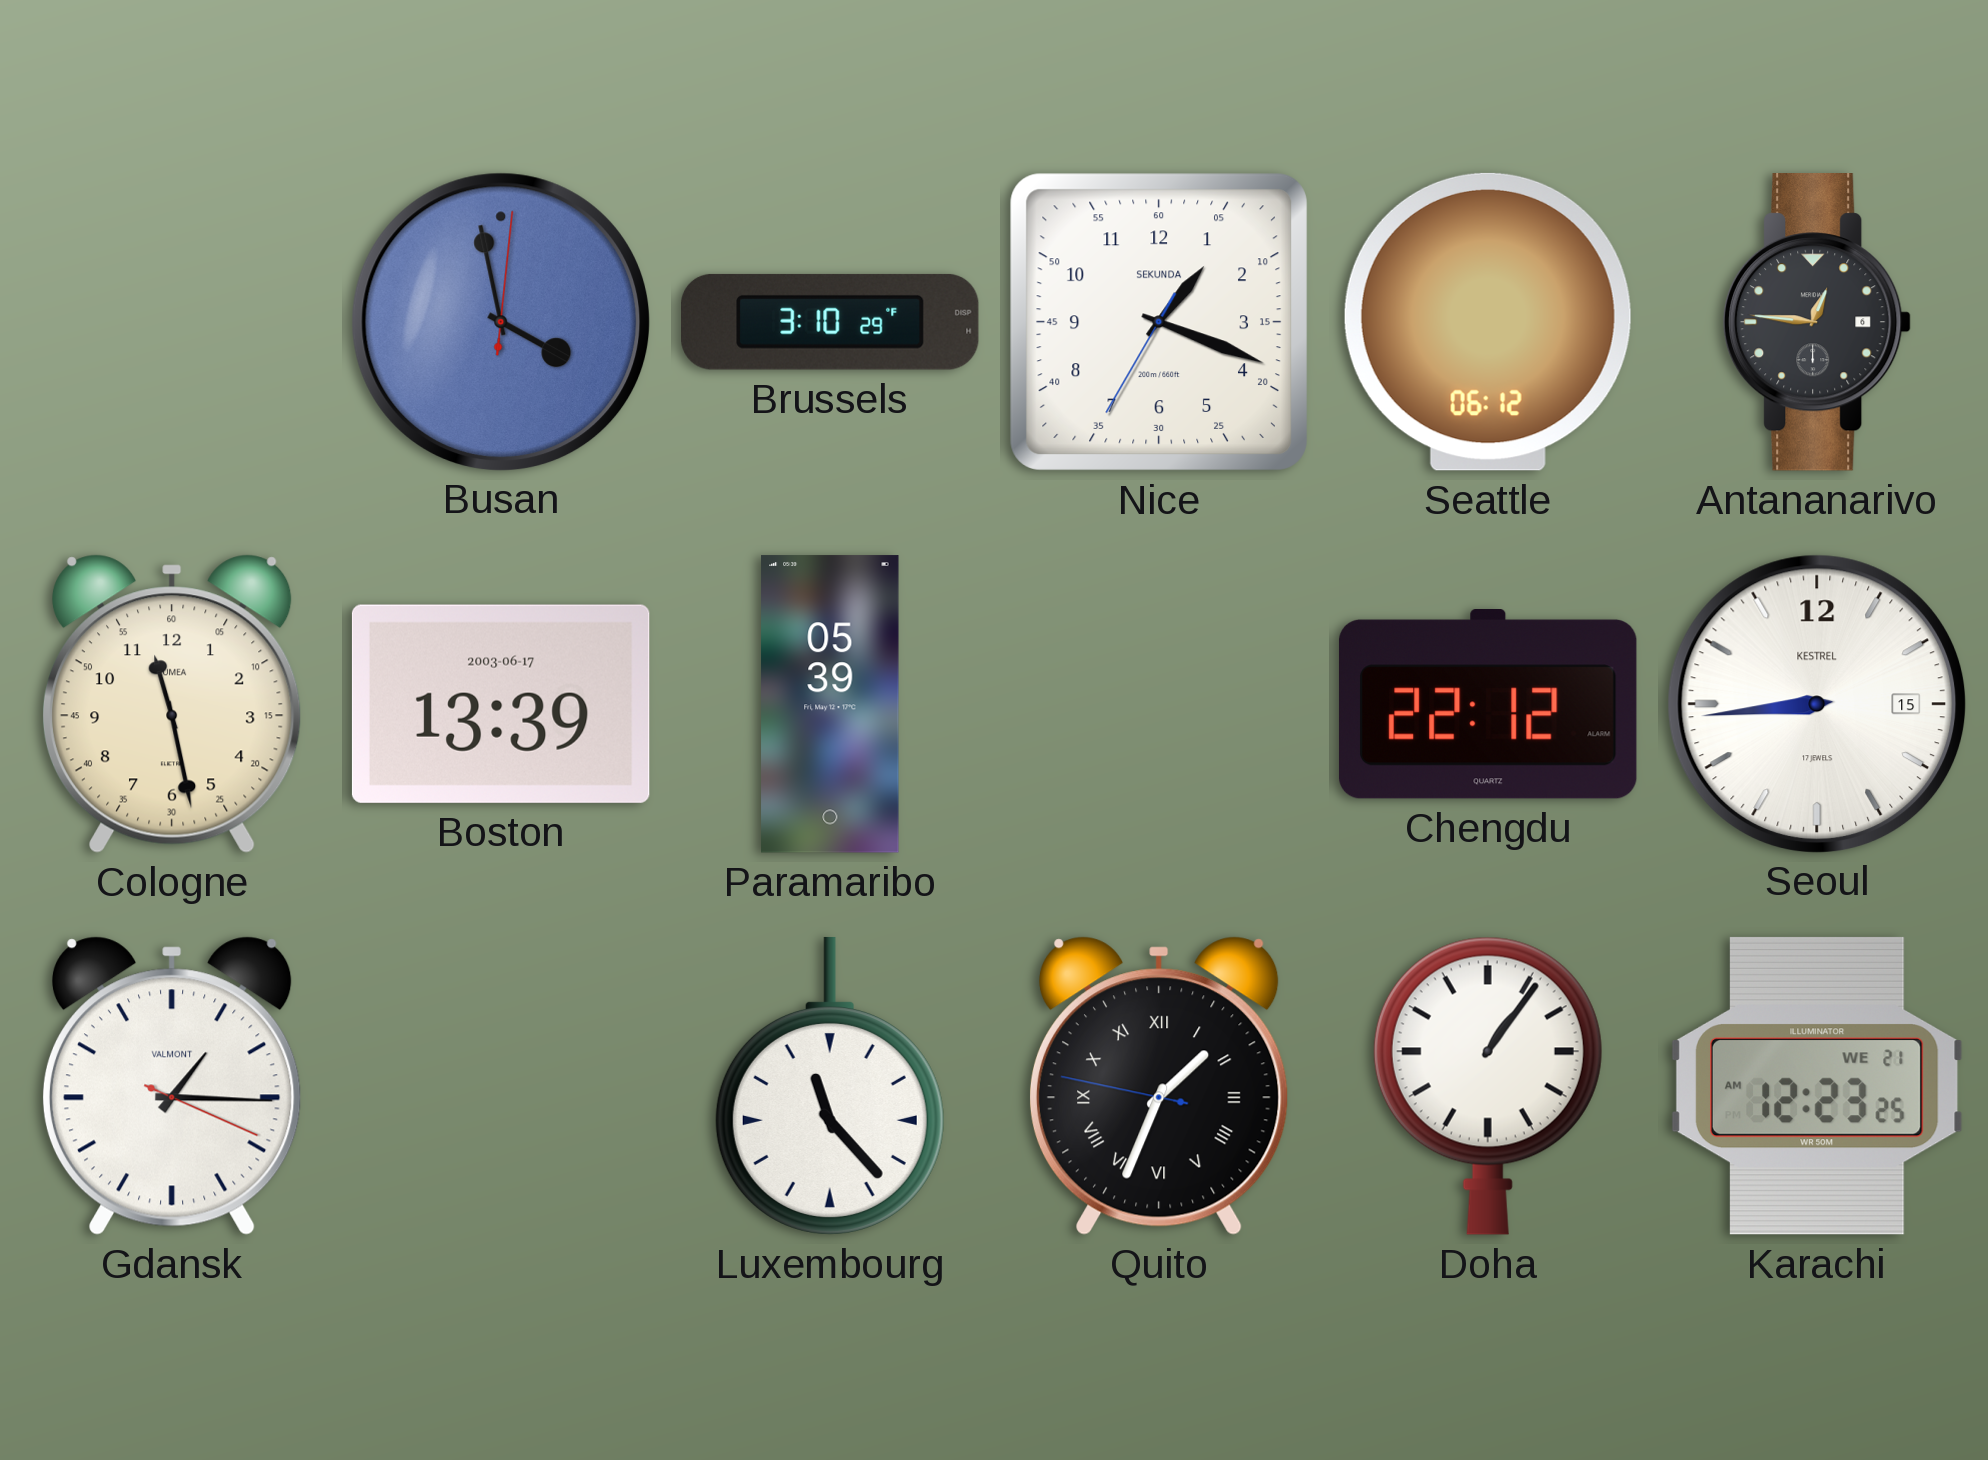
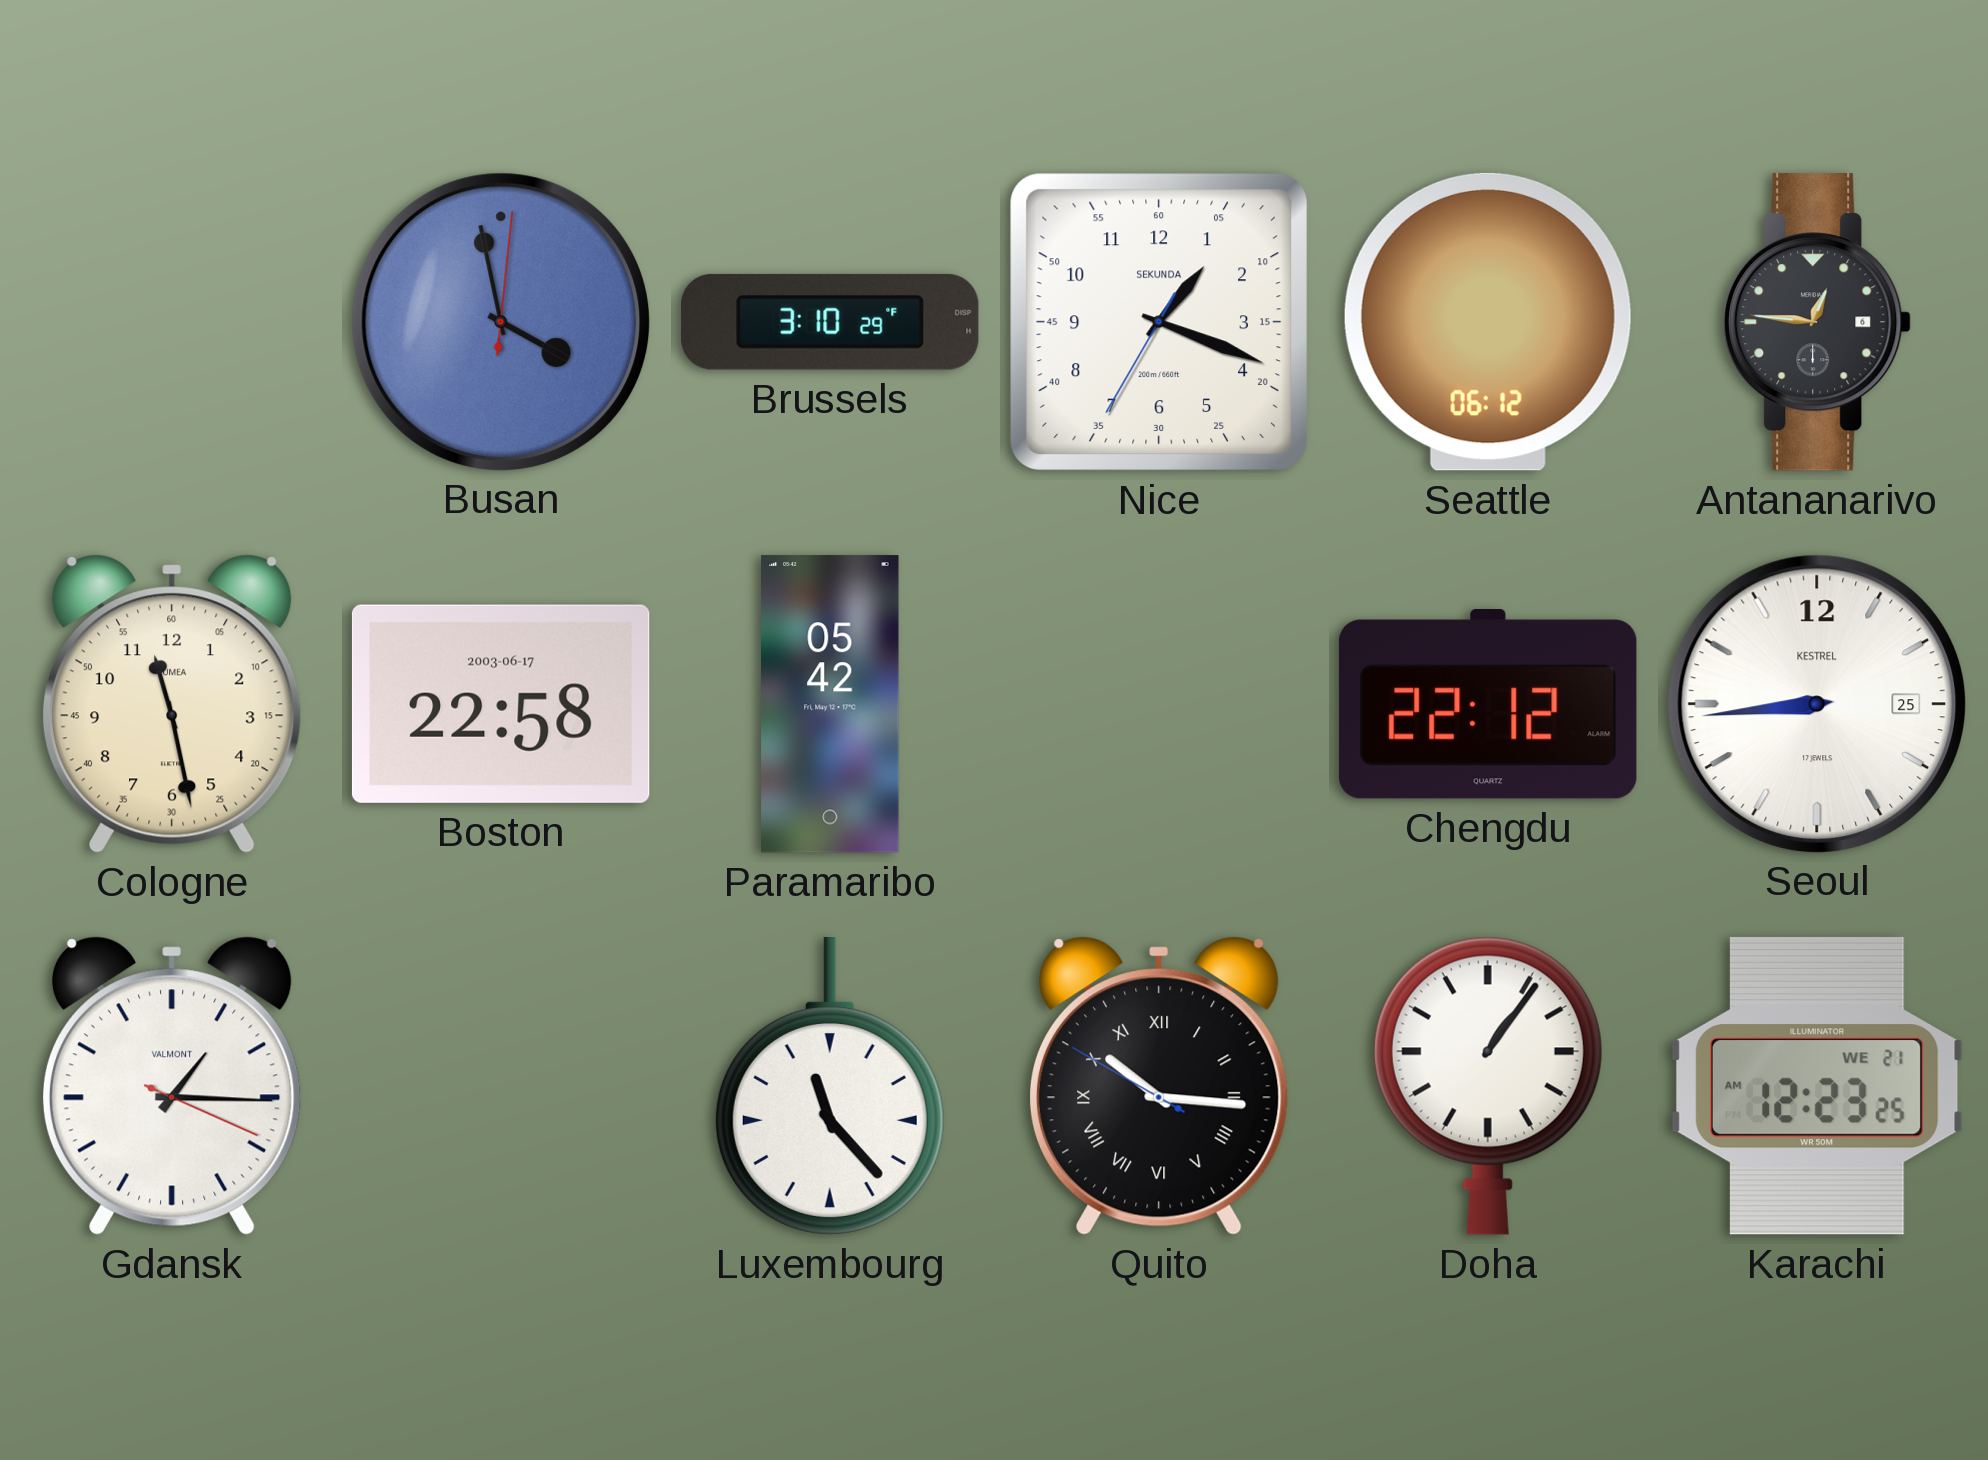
Boston: 13:39 -> 22:58
Paramaribo: 05:39 -> 05:42
Seoul date: 15 -> 25
Quito: 1:33 -> 10:15
